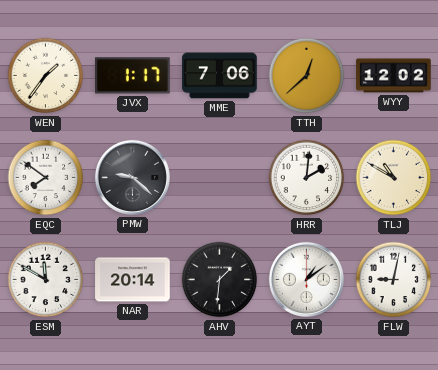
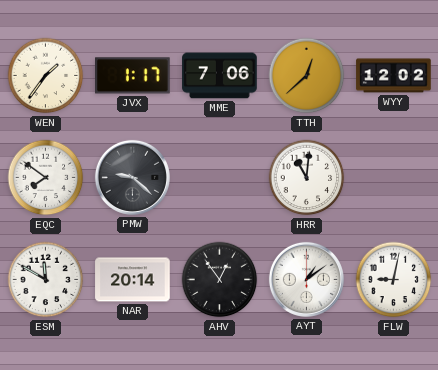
HRR: 2:01 -> 11:01
TLJ: 10:50 -> none
AHV: 1:31 -> 12:54
